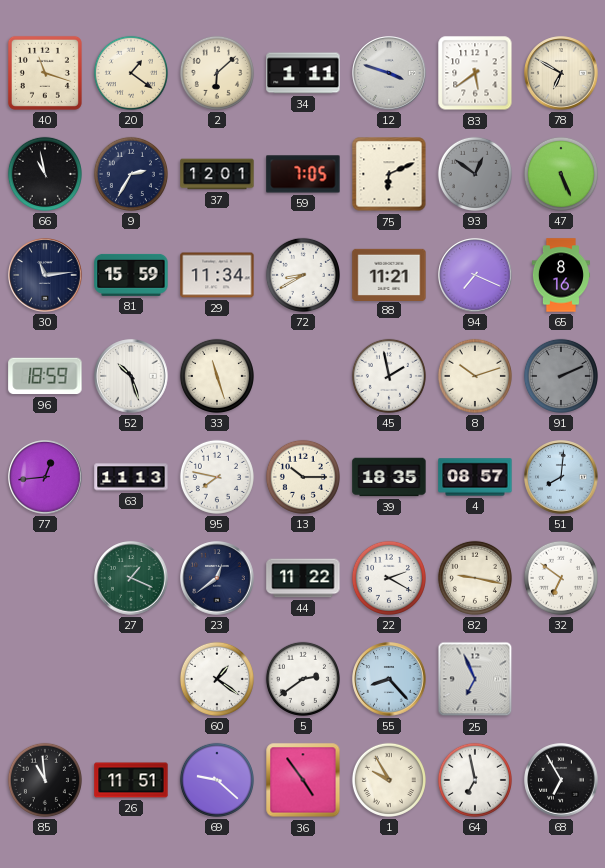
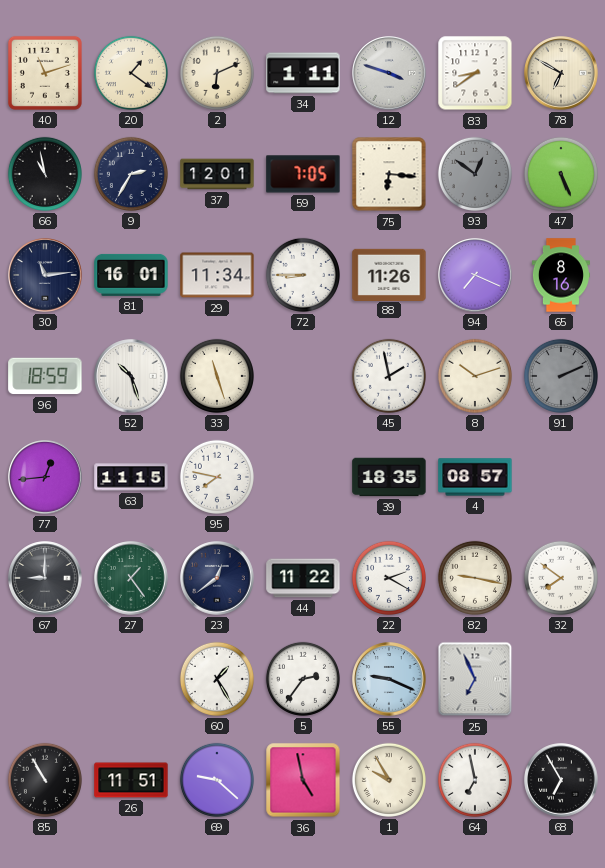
40: 11:18 -> 11:12
2: 6:08 -> 6:11
83: 5:39 -> 8:39
75: 6:11 -> 6:16
81: 15:59 -> 16:01
72: 8:40 -> 8:45
88: 11:21 -> 11:26
63: 11:13 -> 11:15
13: 10:15 -> none
51: 8:01 -> none
67: none -> 9:00
27: 1:19 -> 1:24
32: 6:51 -> 7:51
60: 1:21 -> 1:25
5: 2:39 -> 2:36
55: 8:23 -> 9:19
85: 10:59 -> 10:55
36: 4:54 -> 4:58
